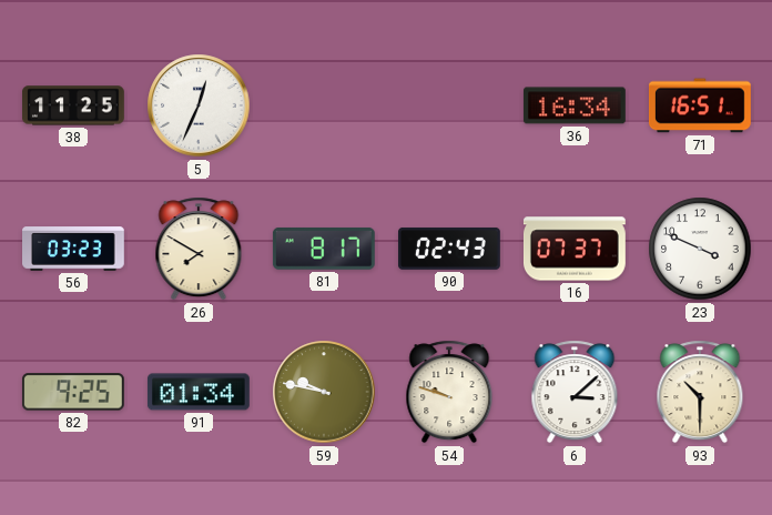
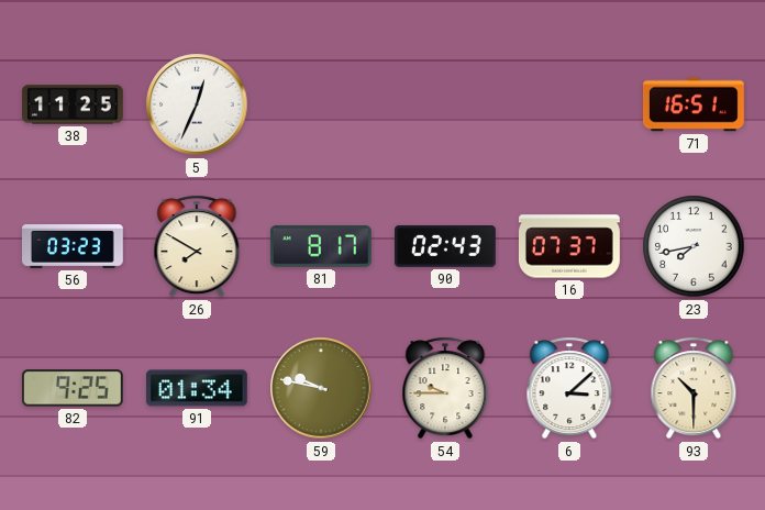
36: 16:34 -> none
23: 3:49 -> 7:43
54: 9:48 -> 9:45
